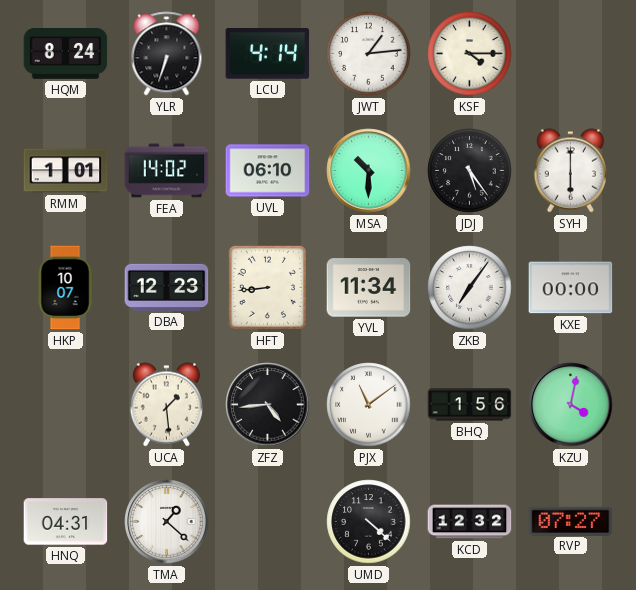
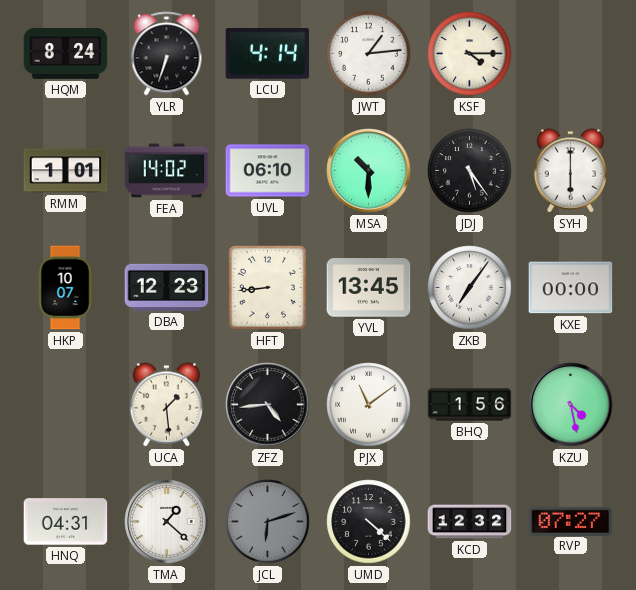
YVL: 11:34 -> 13:45
KZU: 4:02 -> 4:28
JCL: none -> 6:12
